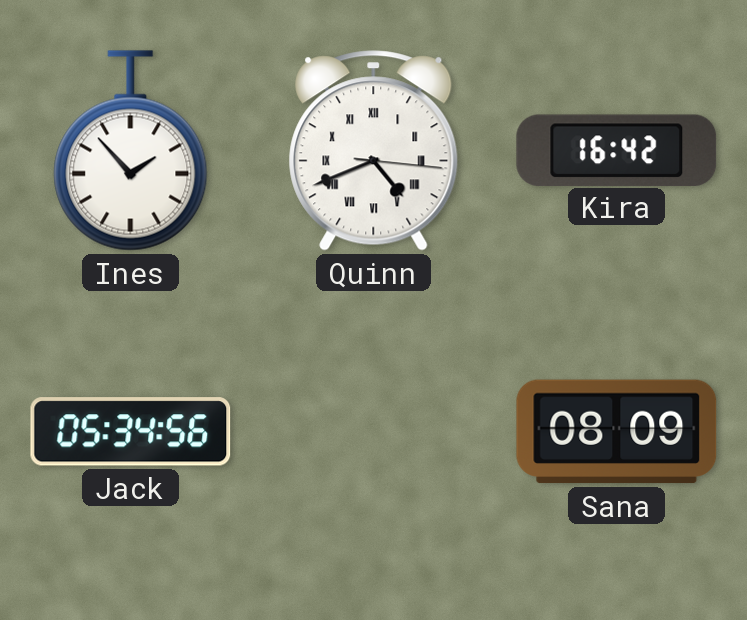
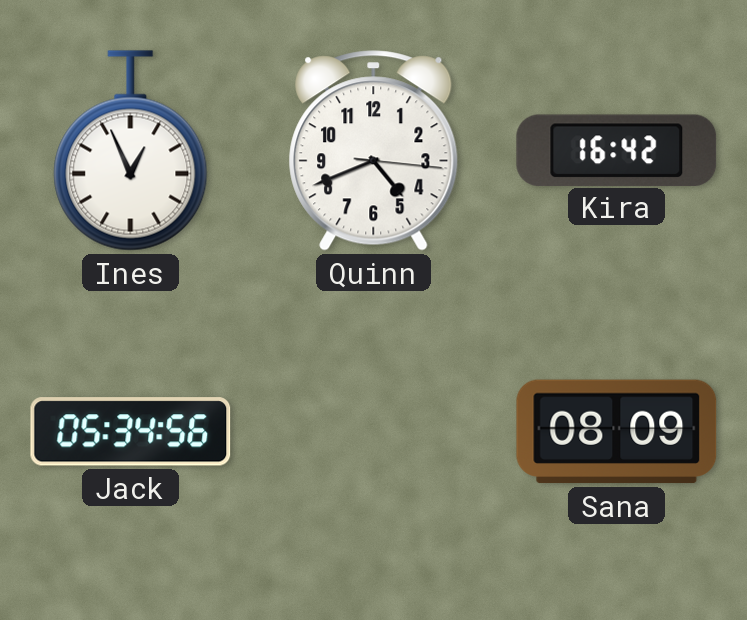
Ines: 1:53 -> 12:56
Quinn numerals: Roman -> Arabic
